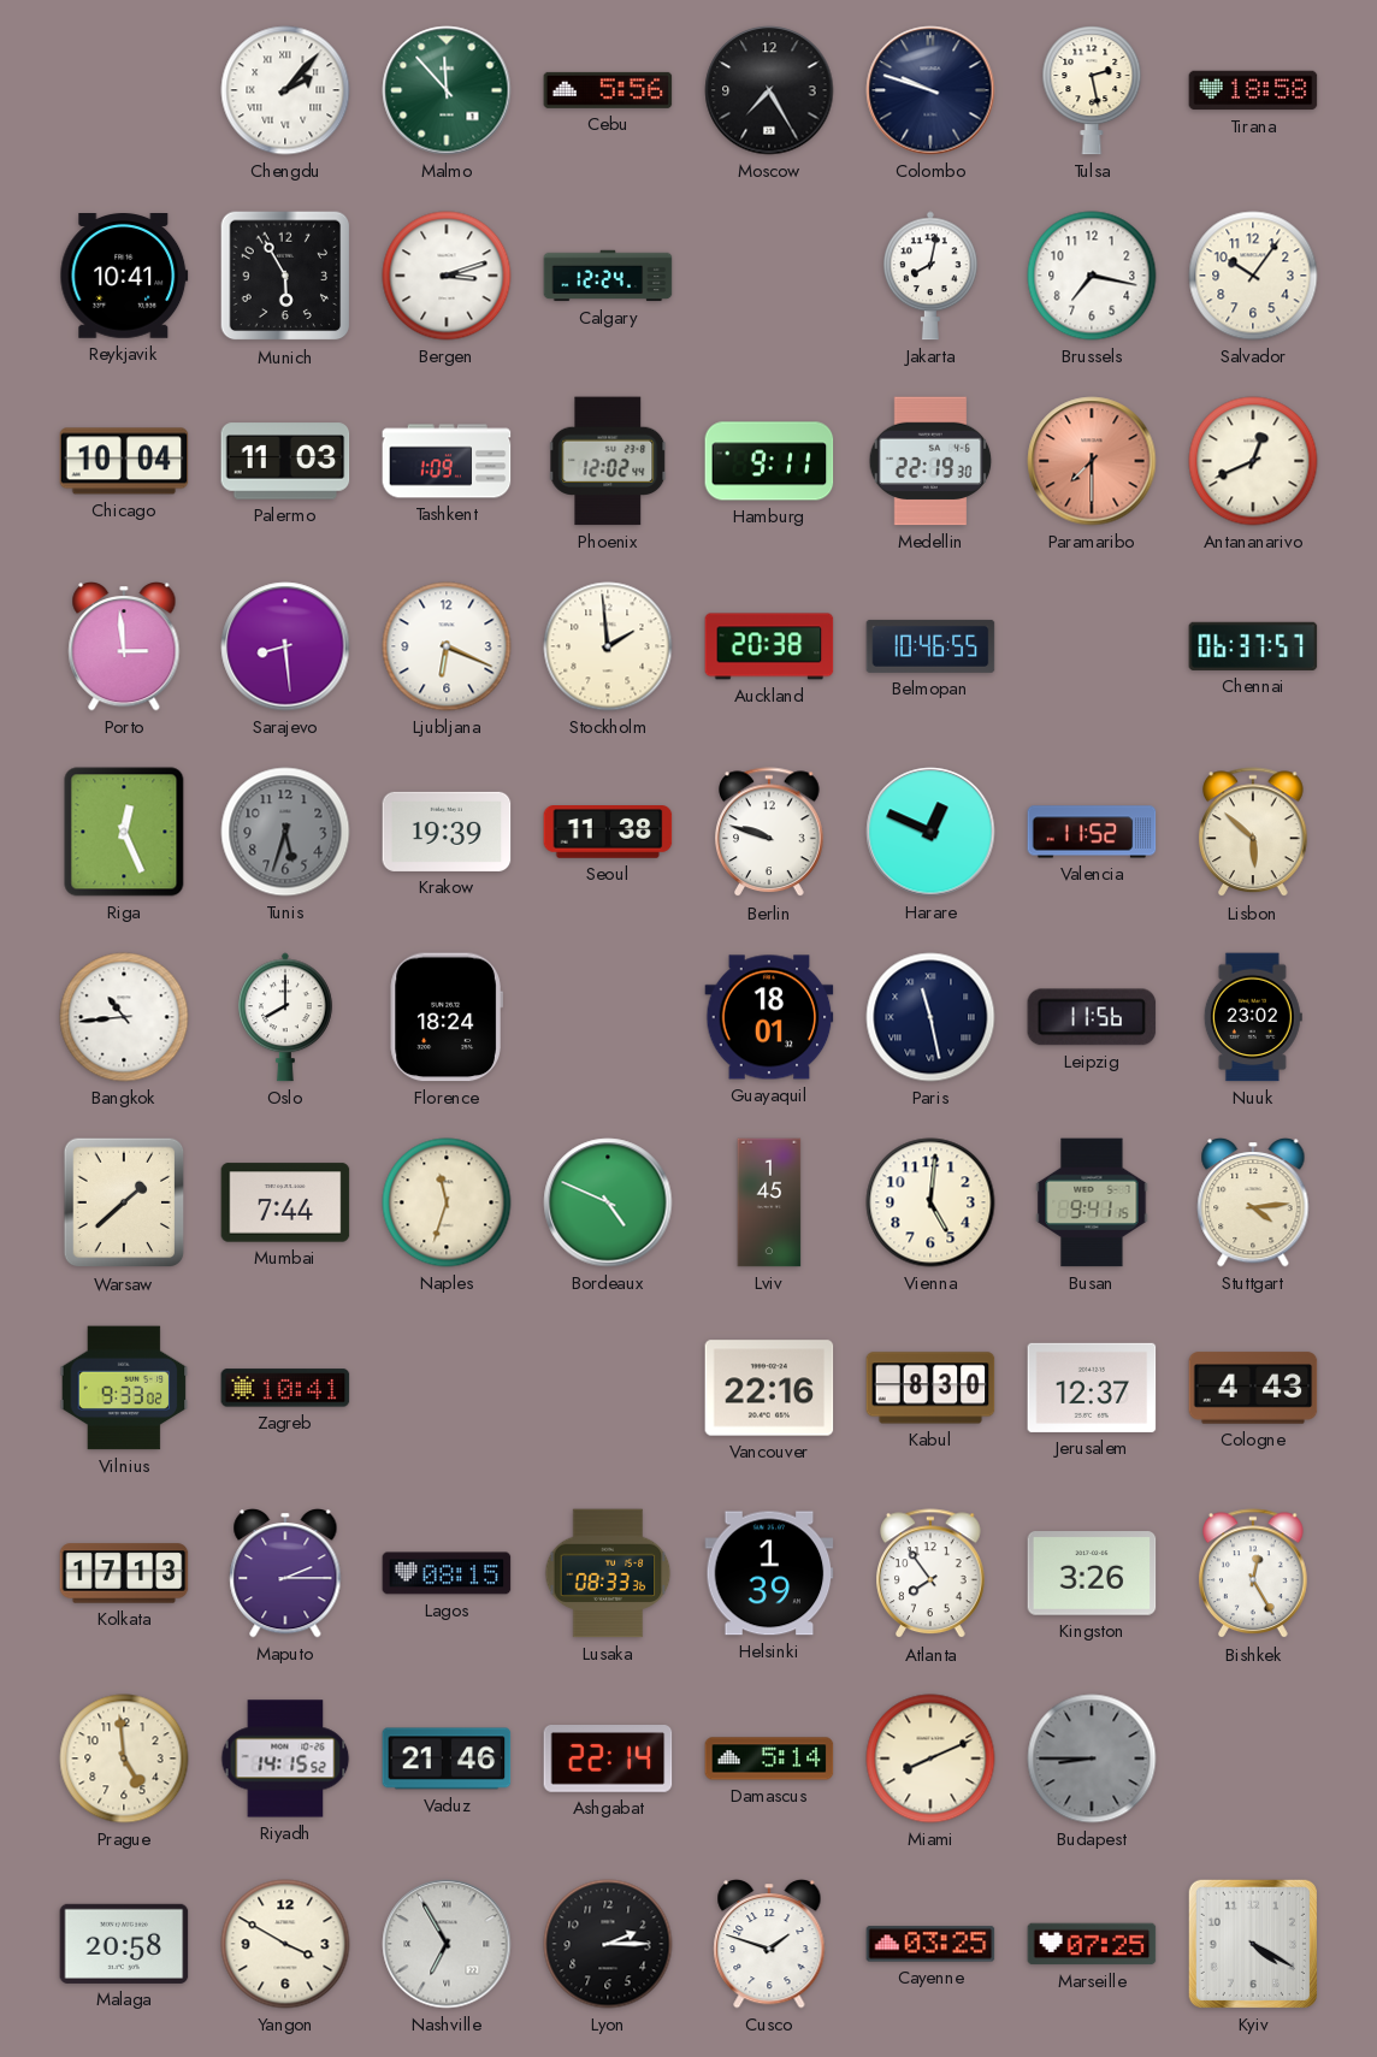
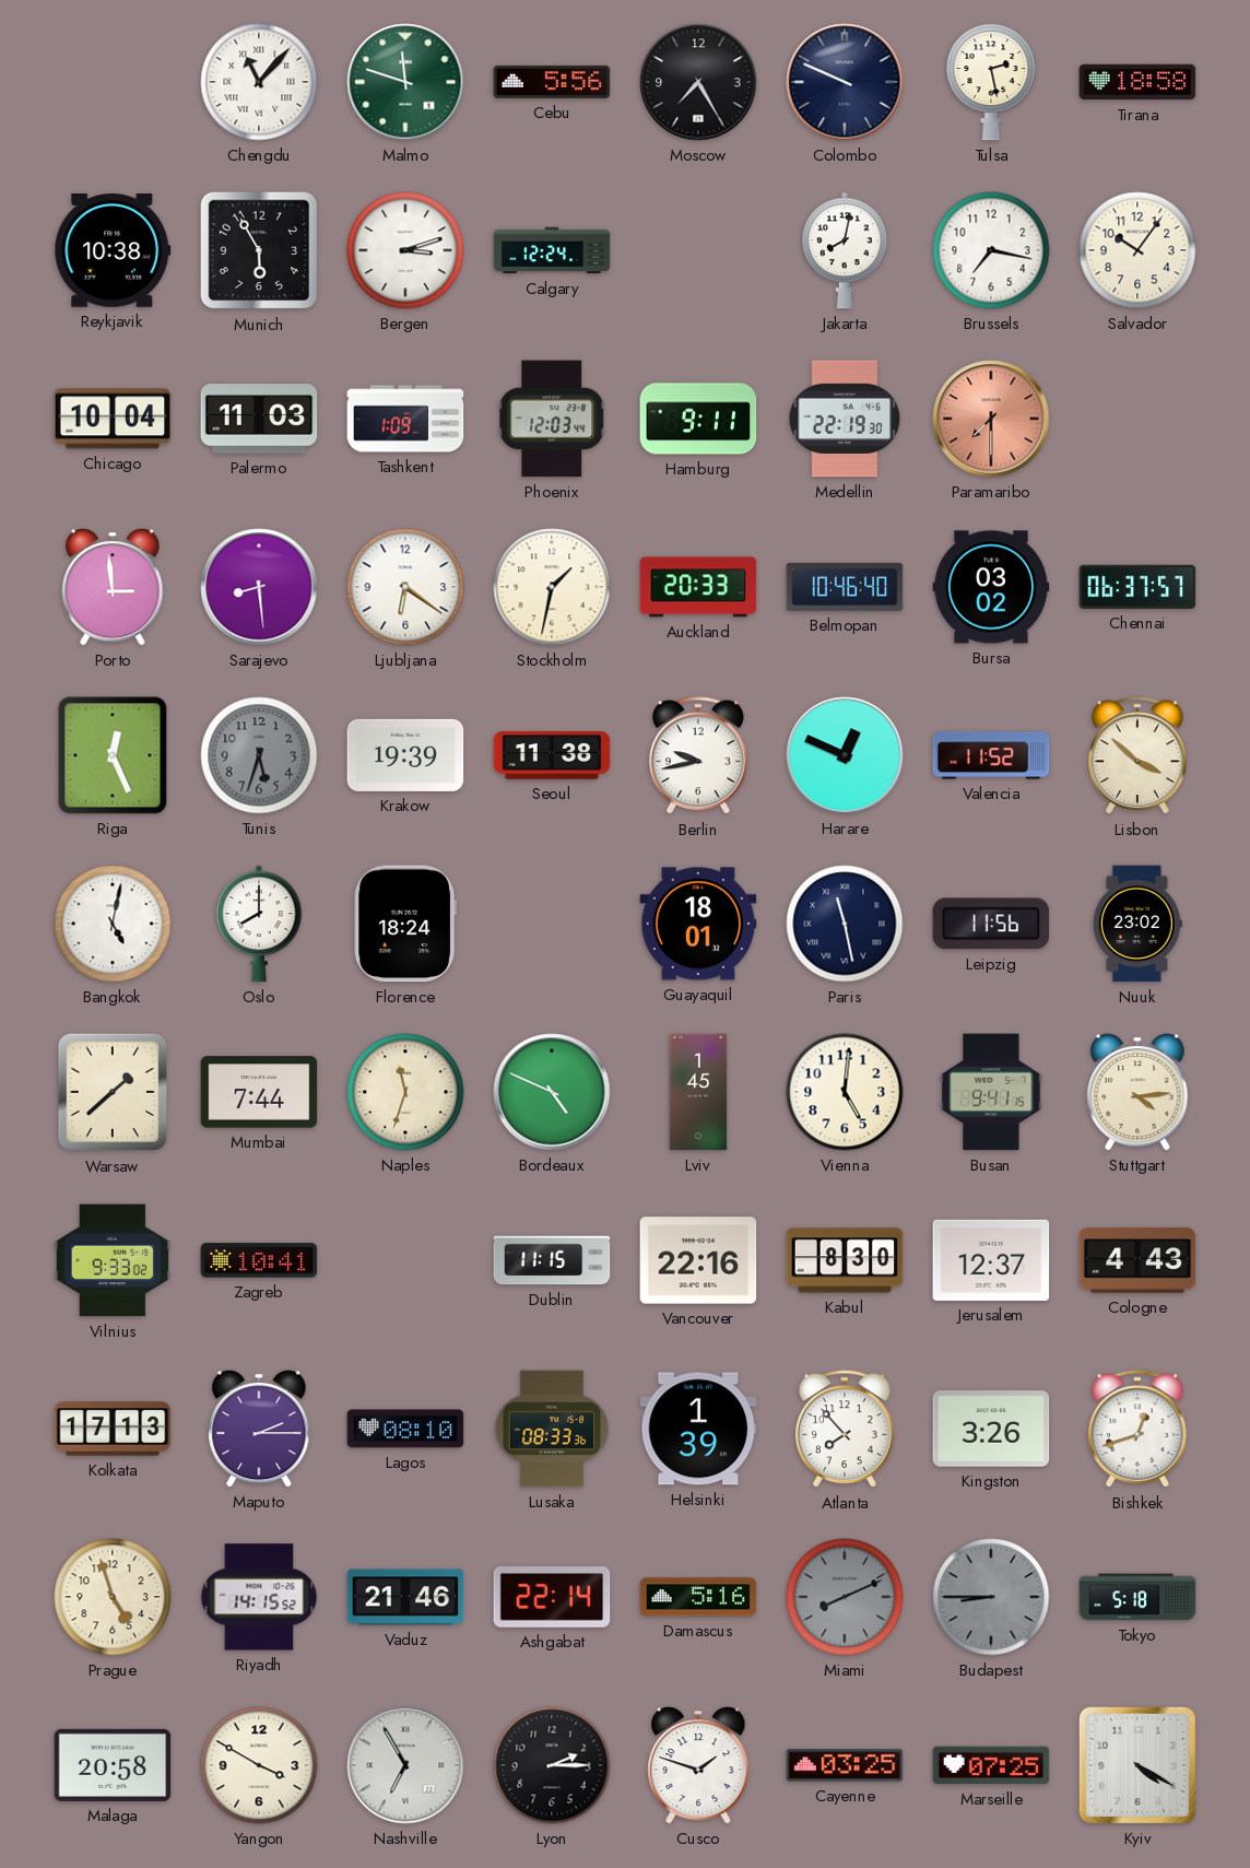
Chengdu: 2:07 -> 11:07
Malmo: 11:53 -> 11:48
Colombo: 9:48 -> 9:49
Reykjavik: 10:41 -> 10:38
Phoenix: 12:02 -> 12:03
Antananarivo: 12:41 -> none
Ljubljana: 6:19 -> 6:21
Stockholm: 1:59 -> 1:32
Auckland: 20:38 -> 20:33
Belmopan: 10:46:55 -> 10:46:40
Bursa: none -> 03:02
Berlin: 9:48 -> 9:43
Lisbon: 5:52 -> 3:52
Bangkok: 10:44 -> 5:02
Dublin: none -> 11:15
Lagos: 08:15 -> 08:10
Atlanta: 7:54 -> 7:53
Bishkek: 12:25 -> 12:42
Prague: 4:59 -> 4:57
Damascus: 5:14 -> 5:16
Miami dial: cream -> grey
Tokyo: none -> 5:18
